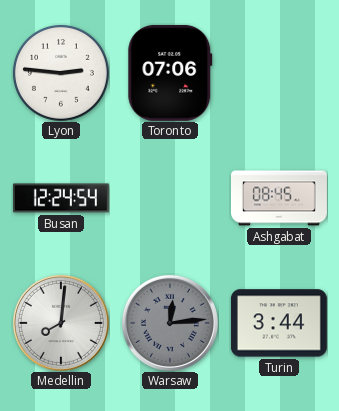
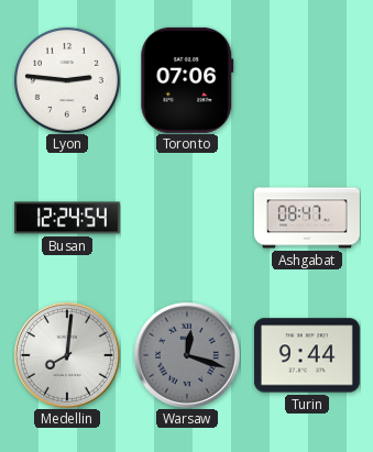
Ashgabat: 08:45 -> 08:47
Warsaw: 12:14 -> 12:18
Turin: 3:44 -> 9:44
